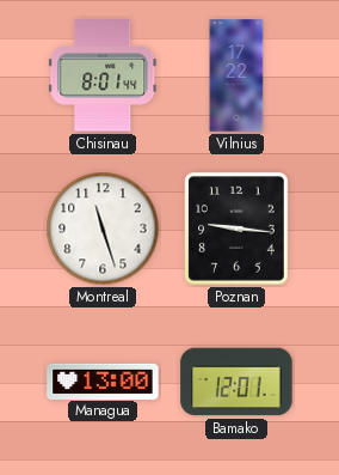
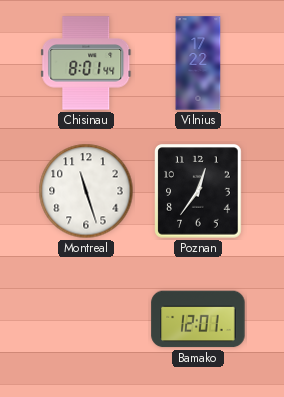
Poznan: 9:16 -> 12:36
Managua: 13:00 -> none
